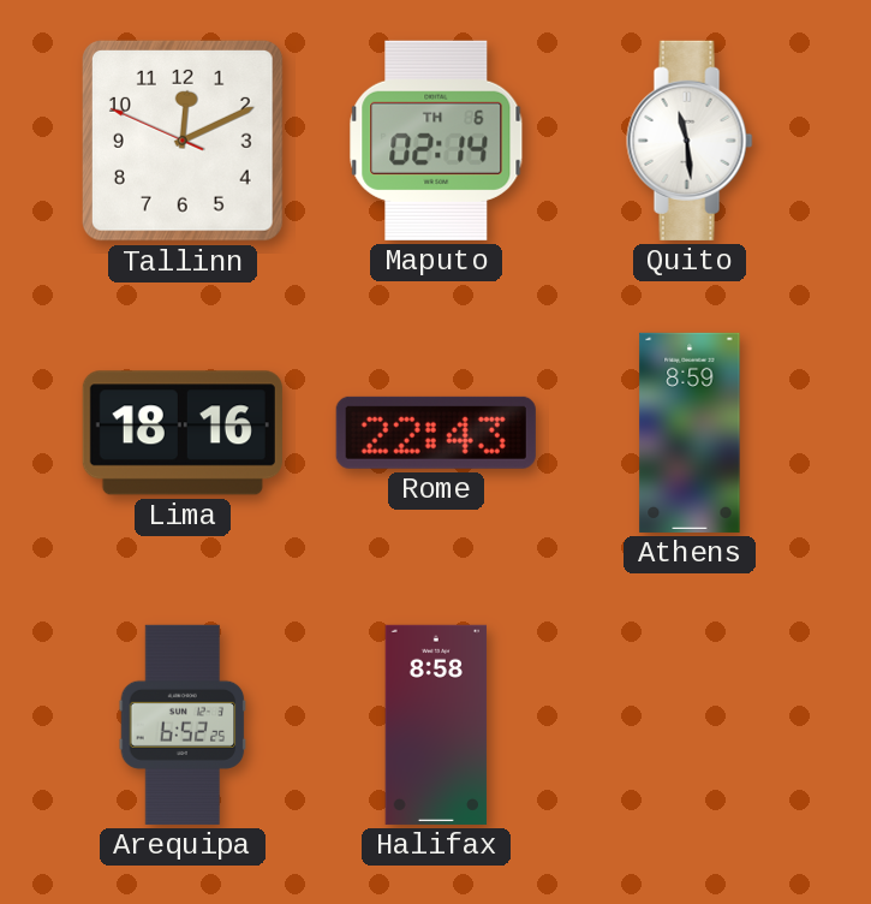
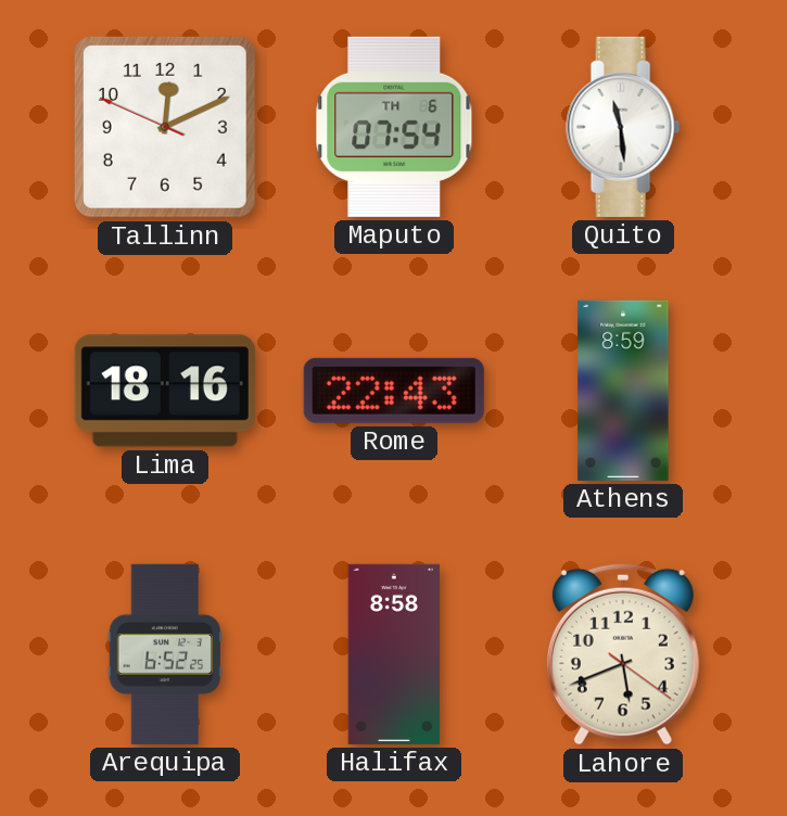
Maputo: 02:14 -> 07:54
Lahore: none -> 5:41
